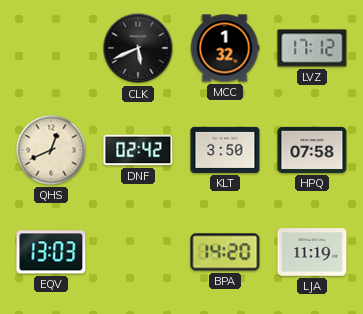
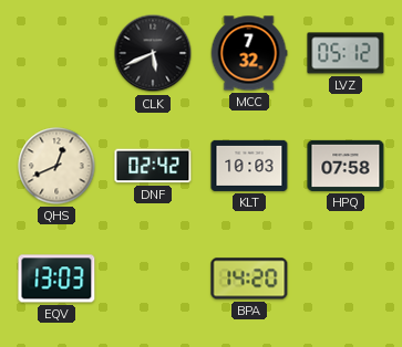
MCC: 1:32 -> 7:32
LVZ: 17:12 -> 05:12
KLT: 3:50 -> 10:03
LJA: 11:19 -> none
